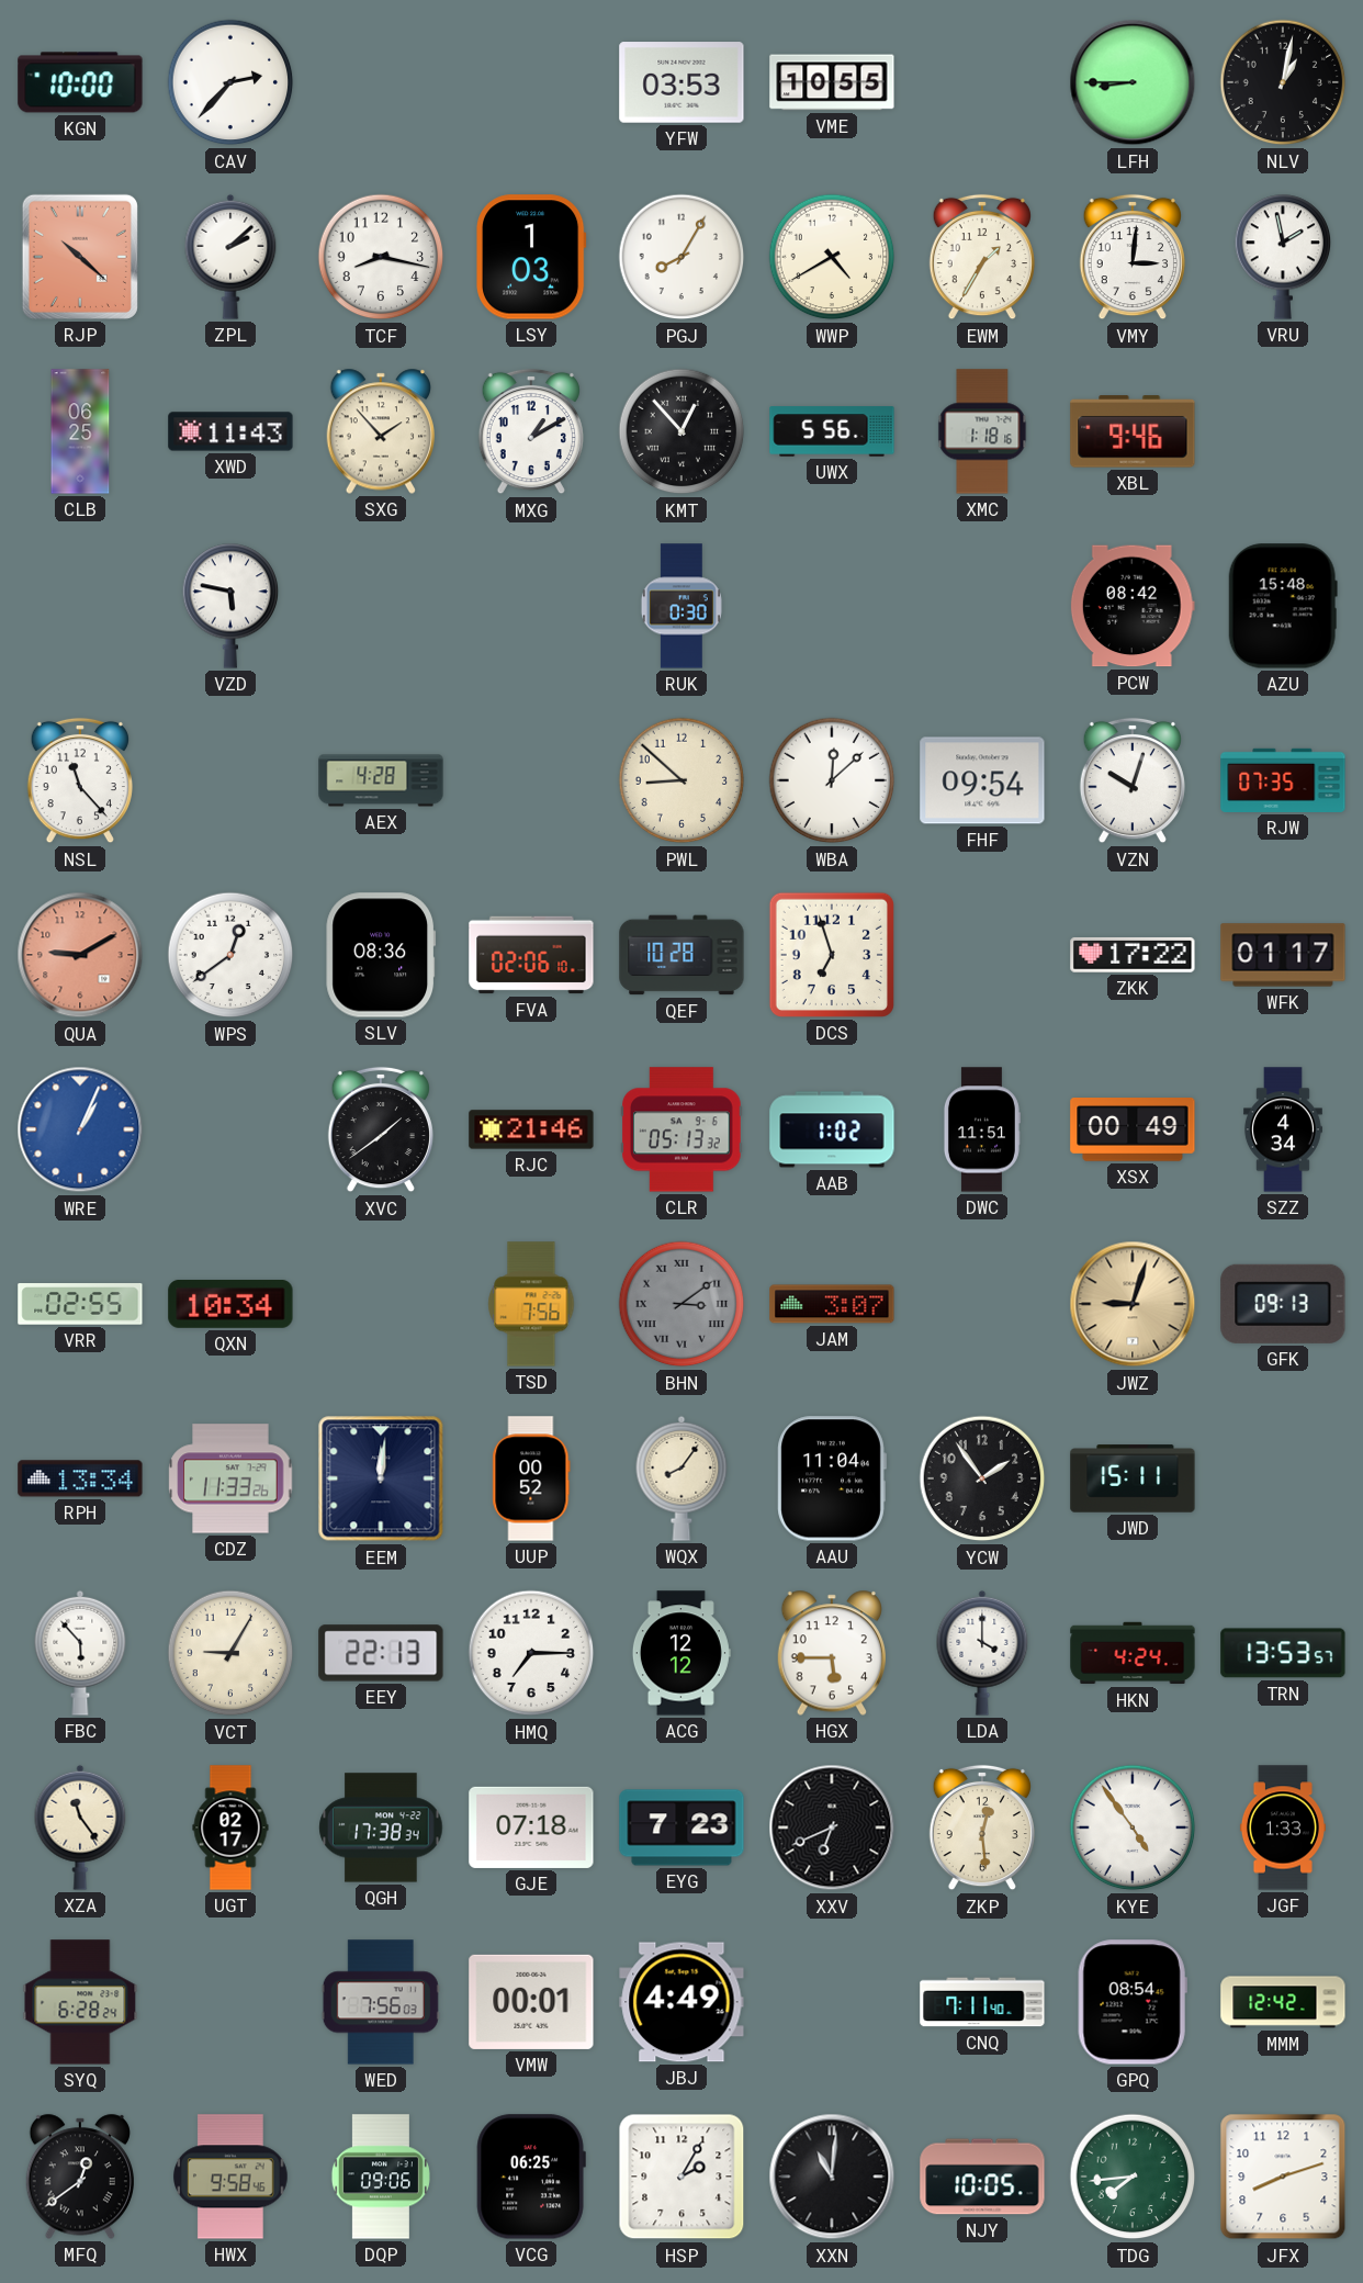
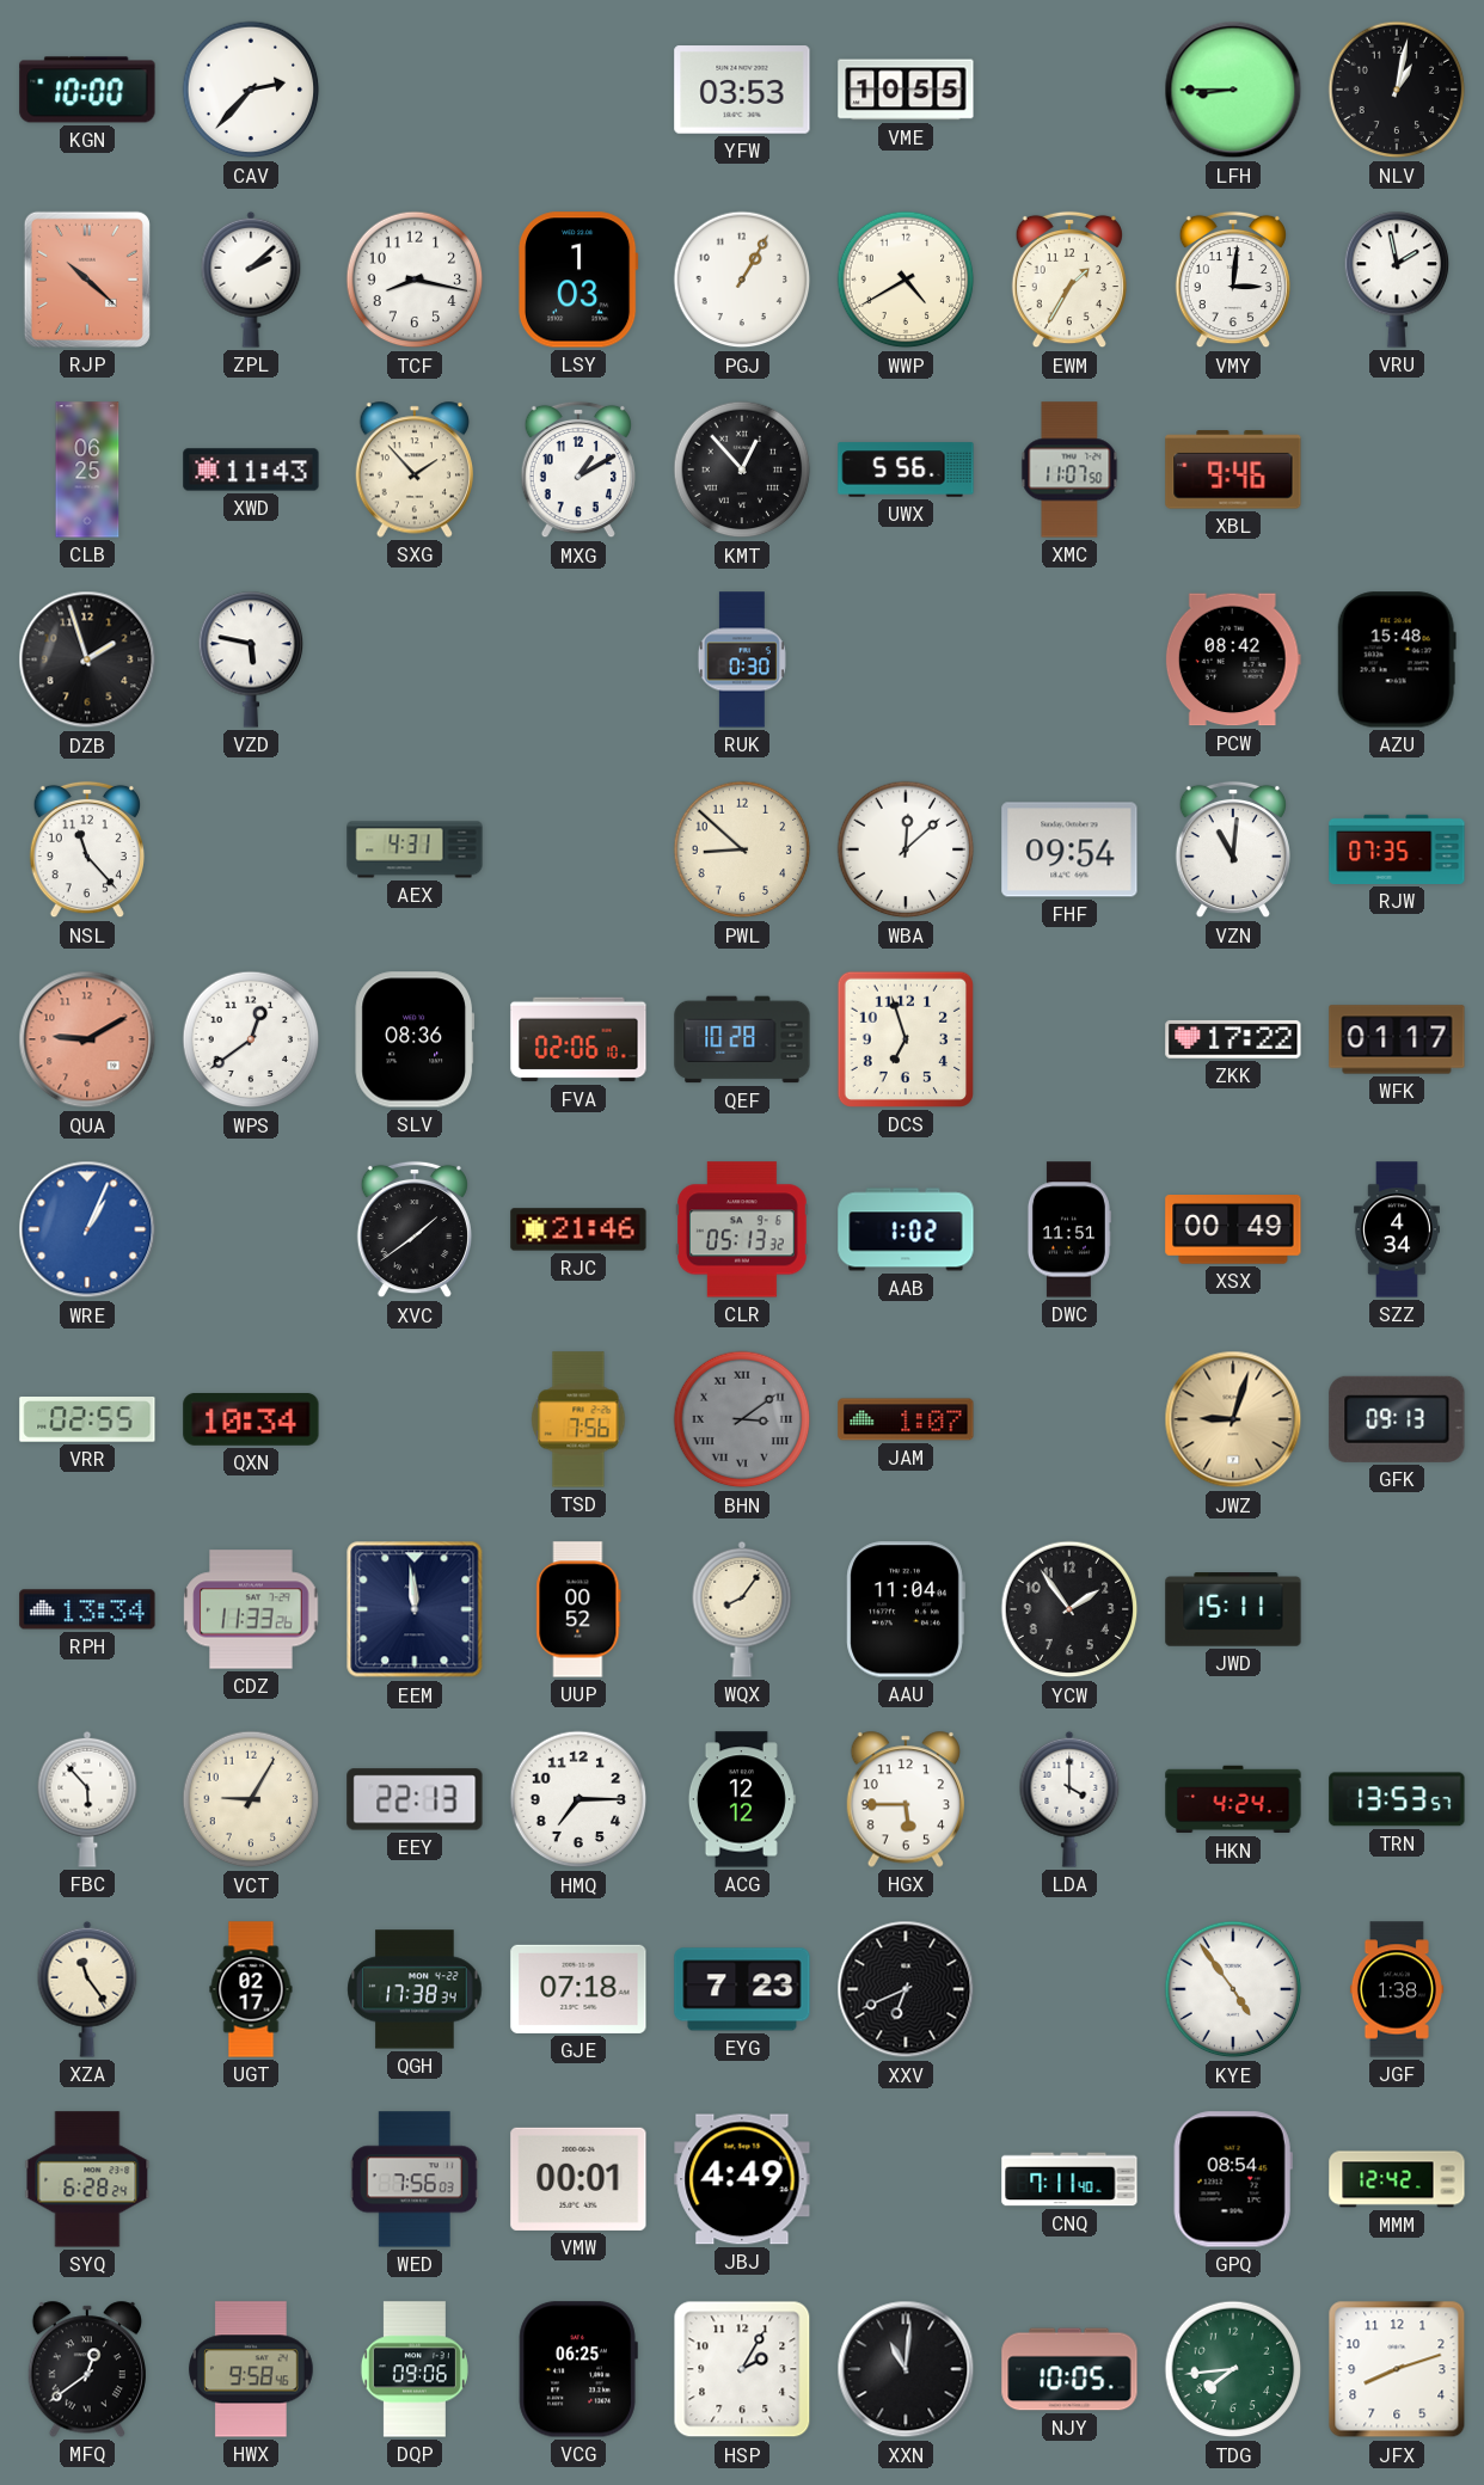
PGJ: 8:05 -> 1:05
XMC: 1:18 -> 11:07
DZB: none -> 1:57
AEX: 4:28 -> 4:31
VZN: 10:03 -> 11:01
JAM: 3:07 -> 1:07
EEM: 12:01 -> 11:59
ZKP: 12:29 -> none
JGF: 1:33 -> 1:38
